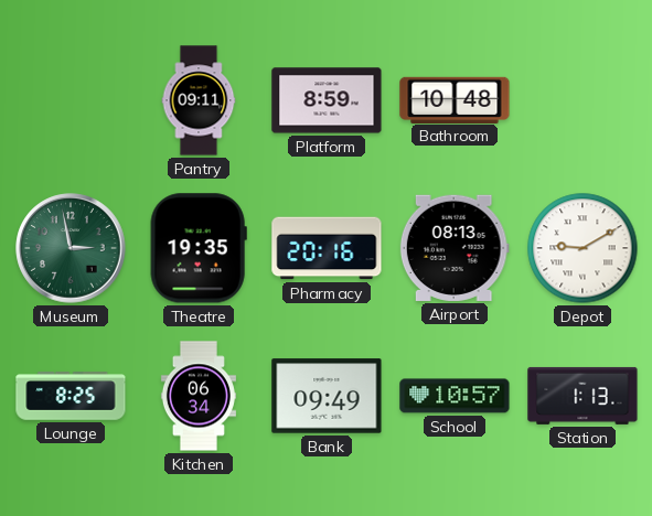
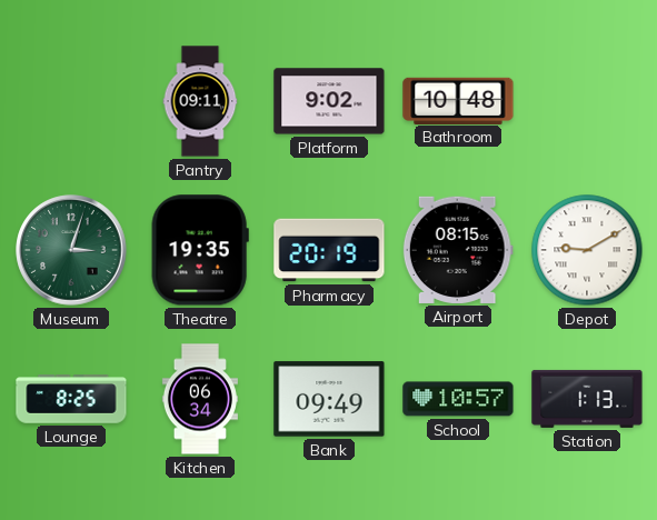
Platform: 8:59 -> 9:02
Museum: 2:58 -> 3:03
Pharmacy: 20:16 -> 20:19
Airport: 08:13 -> 08:15
